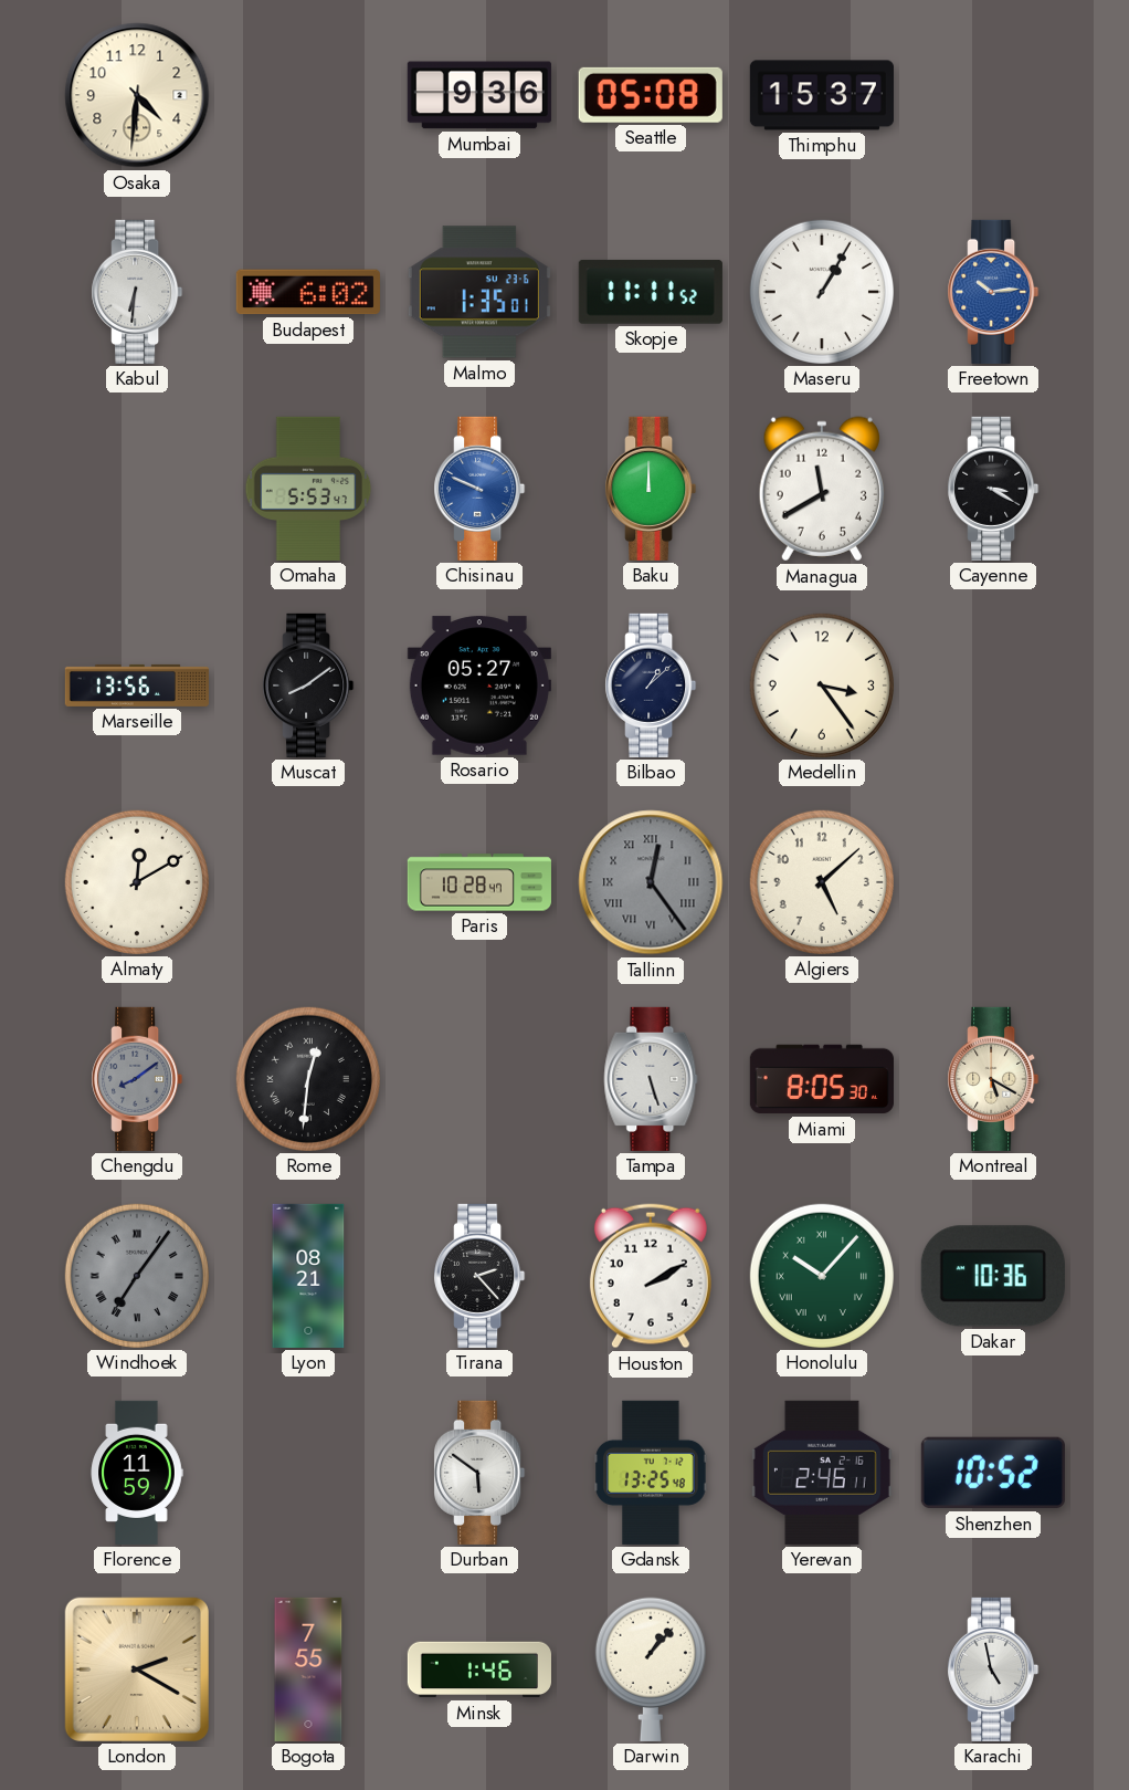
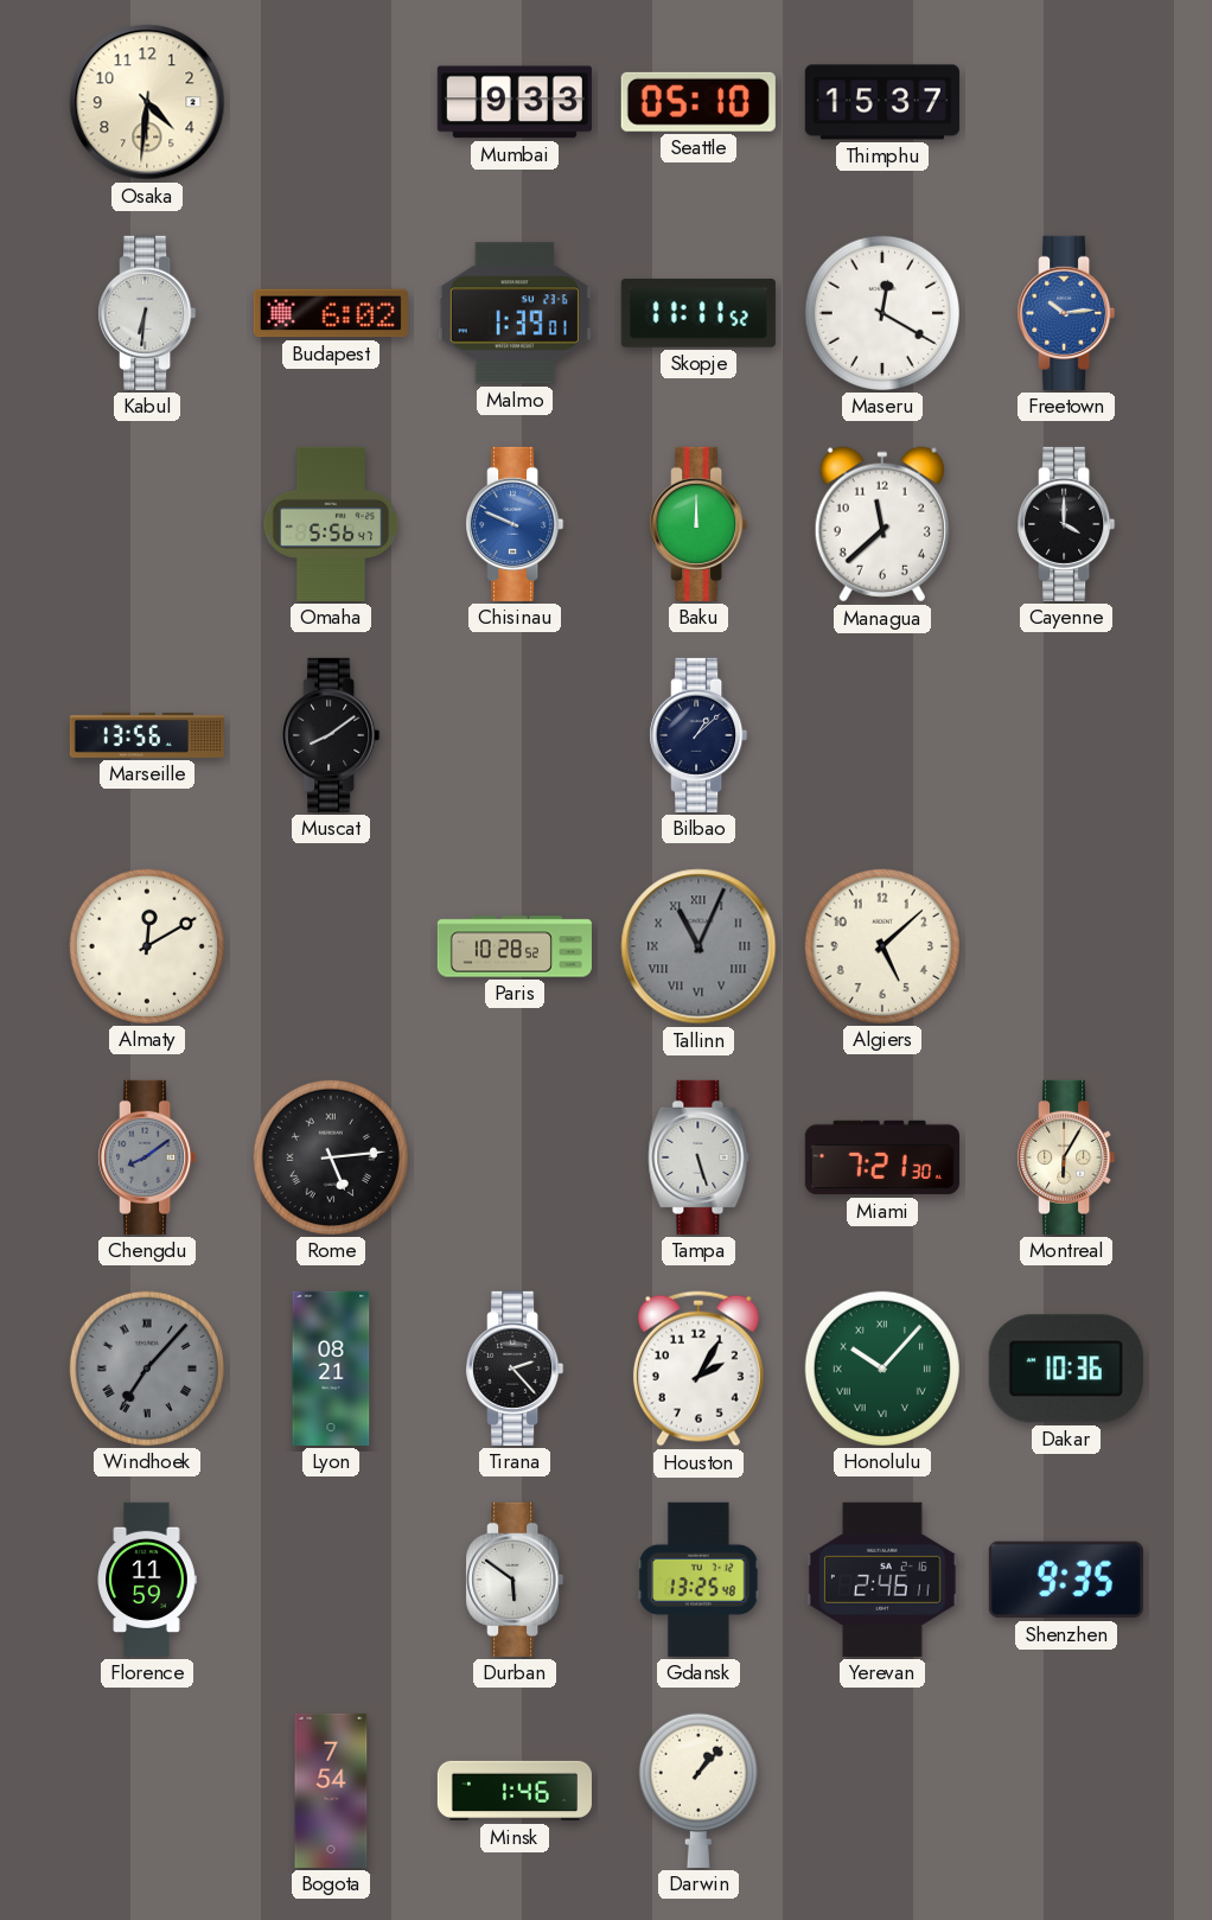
Mumbai: 9:36 -> 9:33
Seattle: 05:08 -> 05:10
Malmo: 1:35 -> 1:39
Maseru: 1:05 -> 12:20
Omaha: 5:53 -> 5:56
Managua: 11:40 -> 11:38
Cayenne: 3:20 -> 4:00
Rosario: 05:27 -> none
Medellin: 3:24 -> none
Paris: 10:28:47 -> 10:28:52
Tallinn: 12:24 -> 11:04
Rome: 12:31 -> 5:14
Miami: 8:05 -> 7:21
Montreal: 5:20 -> 6:05
Windhoek: 7:06 -> 7:07
Houston: 2:10 -> 2:05
Shenzhen: 10:52 -> 9:35
London: 2:20 -> none
Bogota: 7:55 -> 7:54
Karachi: 4:58 -> none
